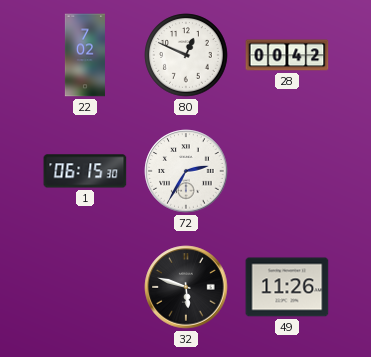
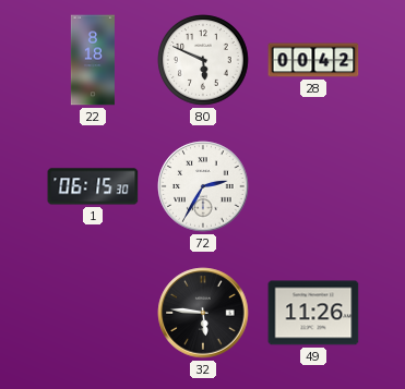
22: 7:02 -> 8:18
80: 12:49 -> 5:49
32: 5:48 -> 5:46
